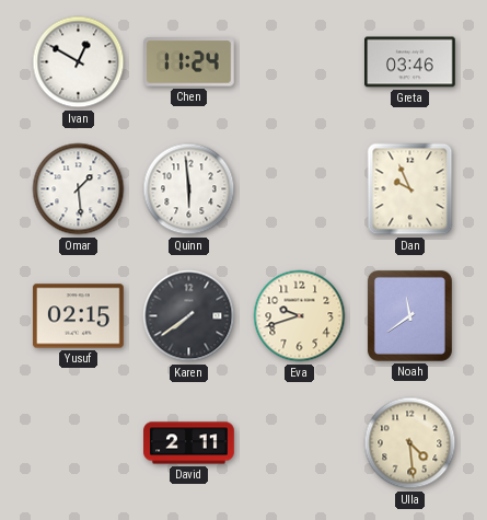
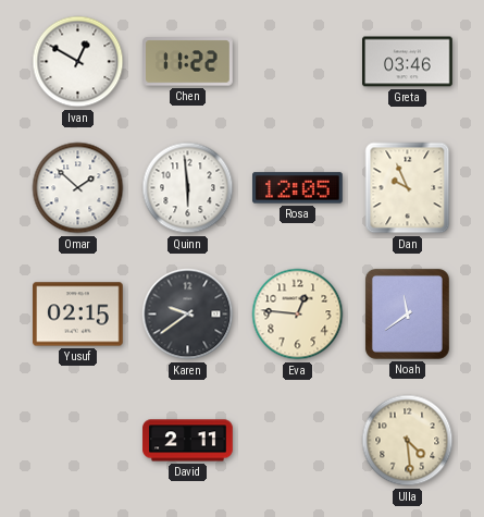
Chen: 11:24 -> 11:22
Omar: 1:29 -> 1:52
Rosa: none -> 12:05
Karen: 7:39 -> 9:39
Eva: 9:42 -> 12:46
